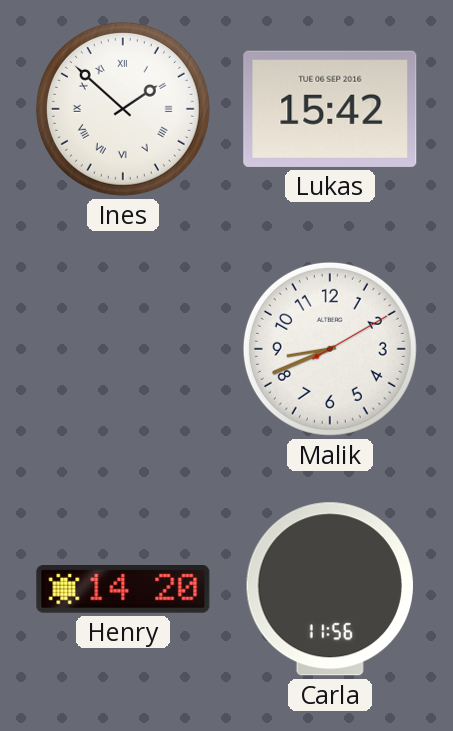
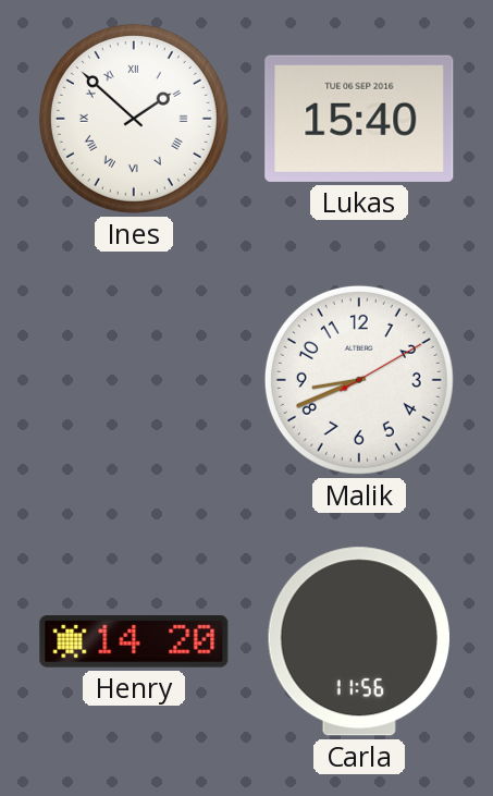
Lukas: 15:42 -> 15:40
